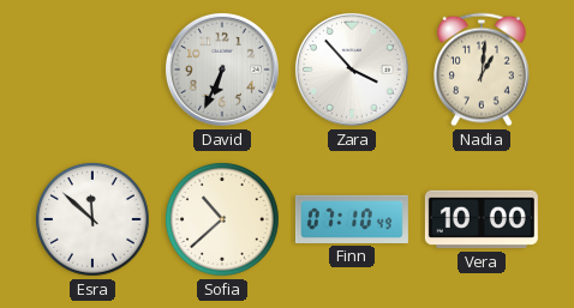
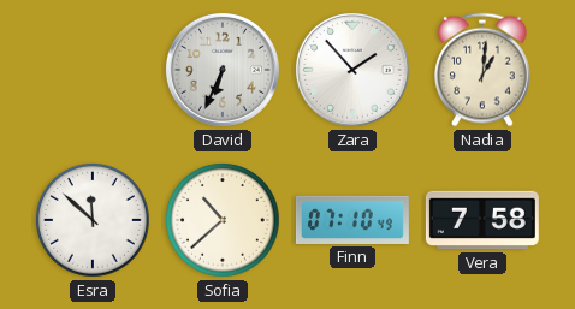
Zara: 3:53 -> 1:53
Vera: 10:00 -> 7:58
